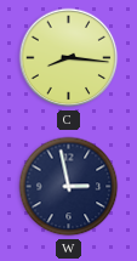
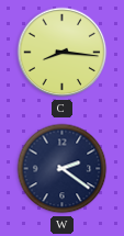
W: 2:58 -> 2:21
